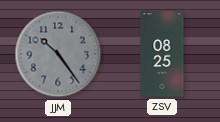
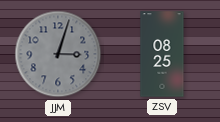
JJM: 10:24 -> 3:03
